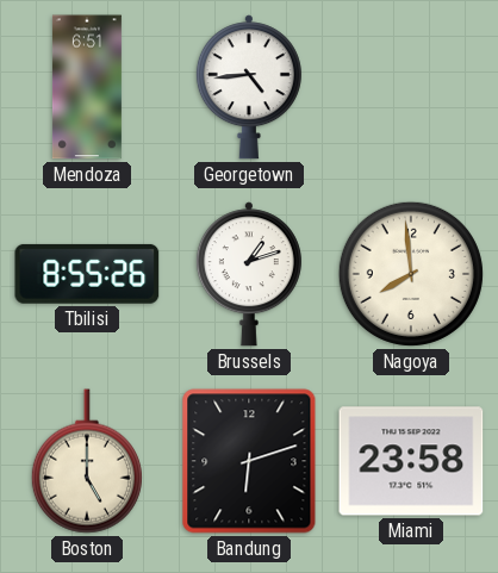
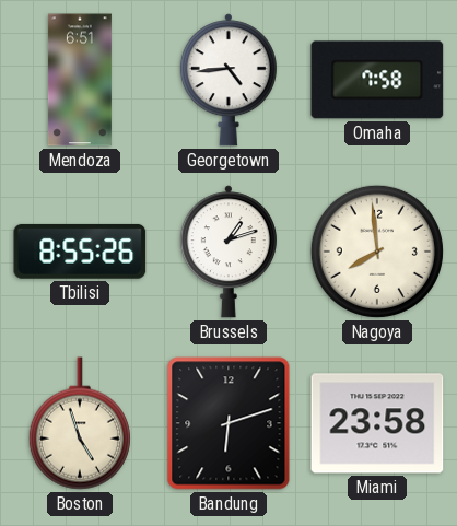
Omaha: none -> 7:58
Boston: 5:00 -> 4:57
